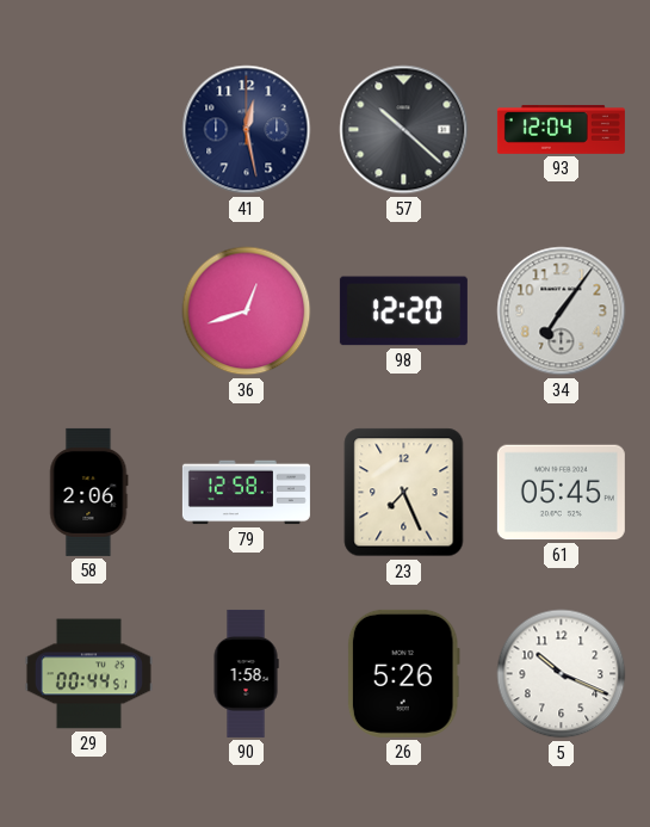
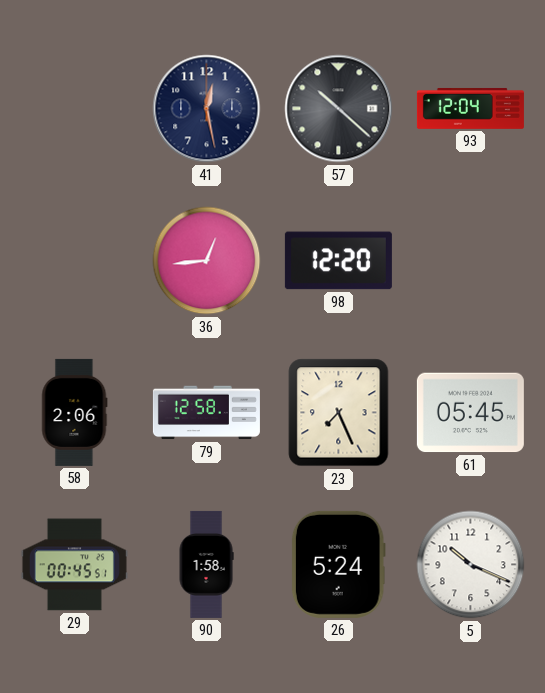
36: 12:42 -> 12:44
34: 7:06 -> none
29: 00:44 -> 00:45
26: 5:26 -> 5:24
